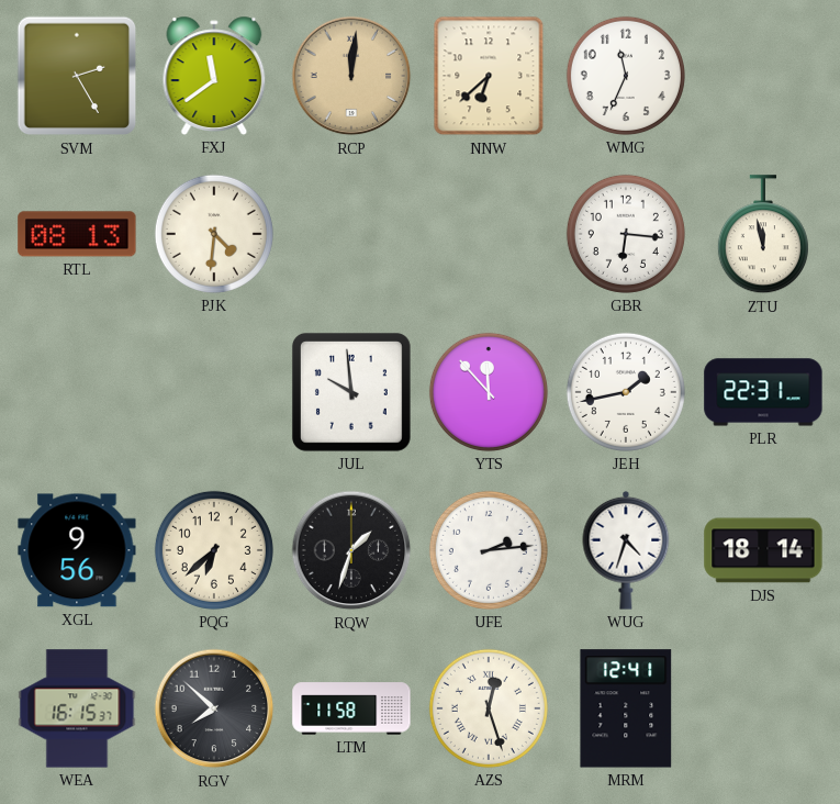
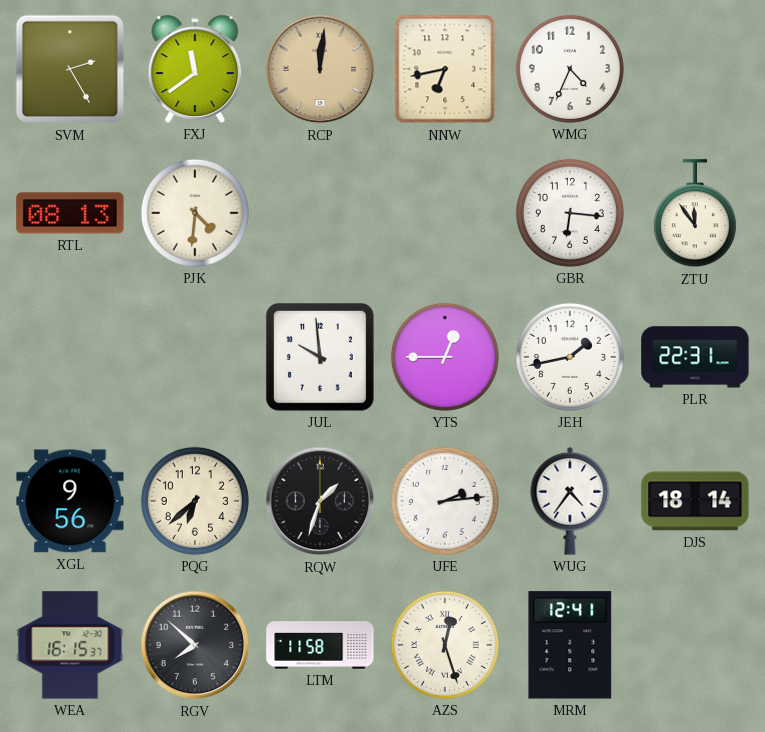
NNW: 6:38 -> 6:43
WMG: 11:34 -> 4:34
ZTU: 11:58 -> 11:54
YTS: 11:53 -> 12:45
WUG: 4:33 -> 4:36
